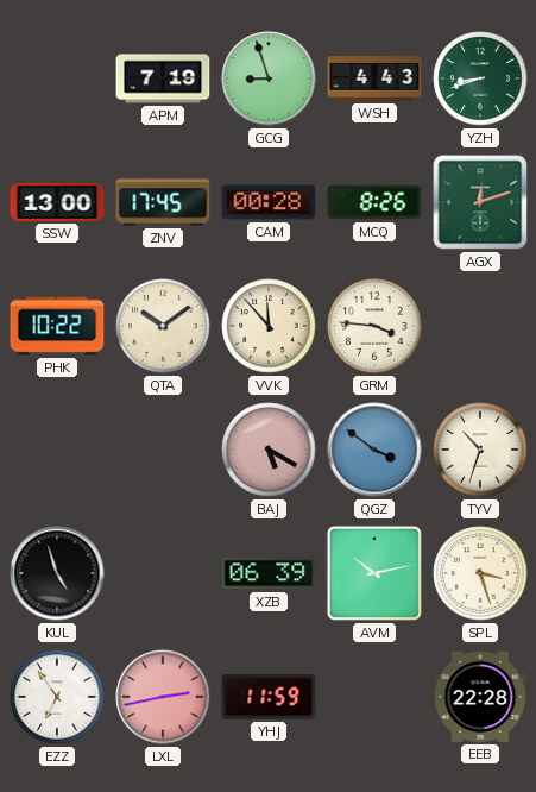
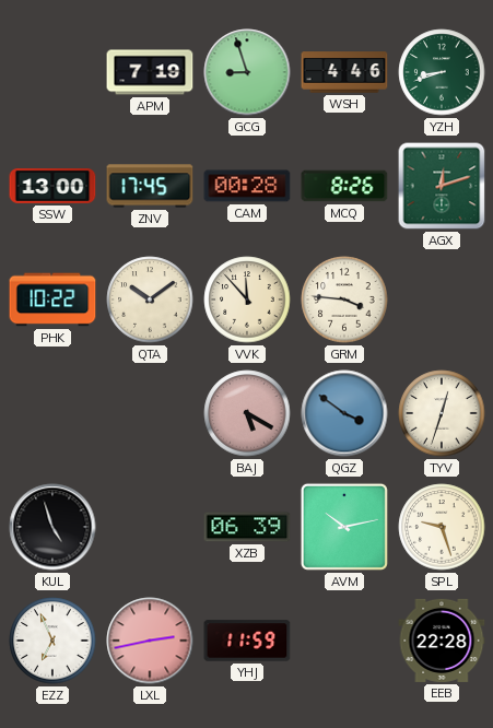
WSH: 4:43 -> 4:46
TYV: 10:33 -> 12:33
SPL: 3:27 -> 9:27
EZZ: 6:54 -> 6:56
